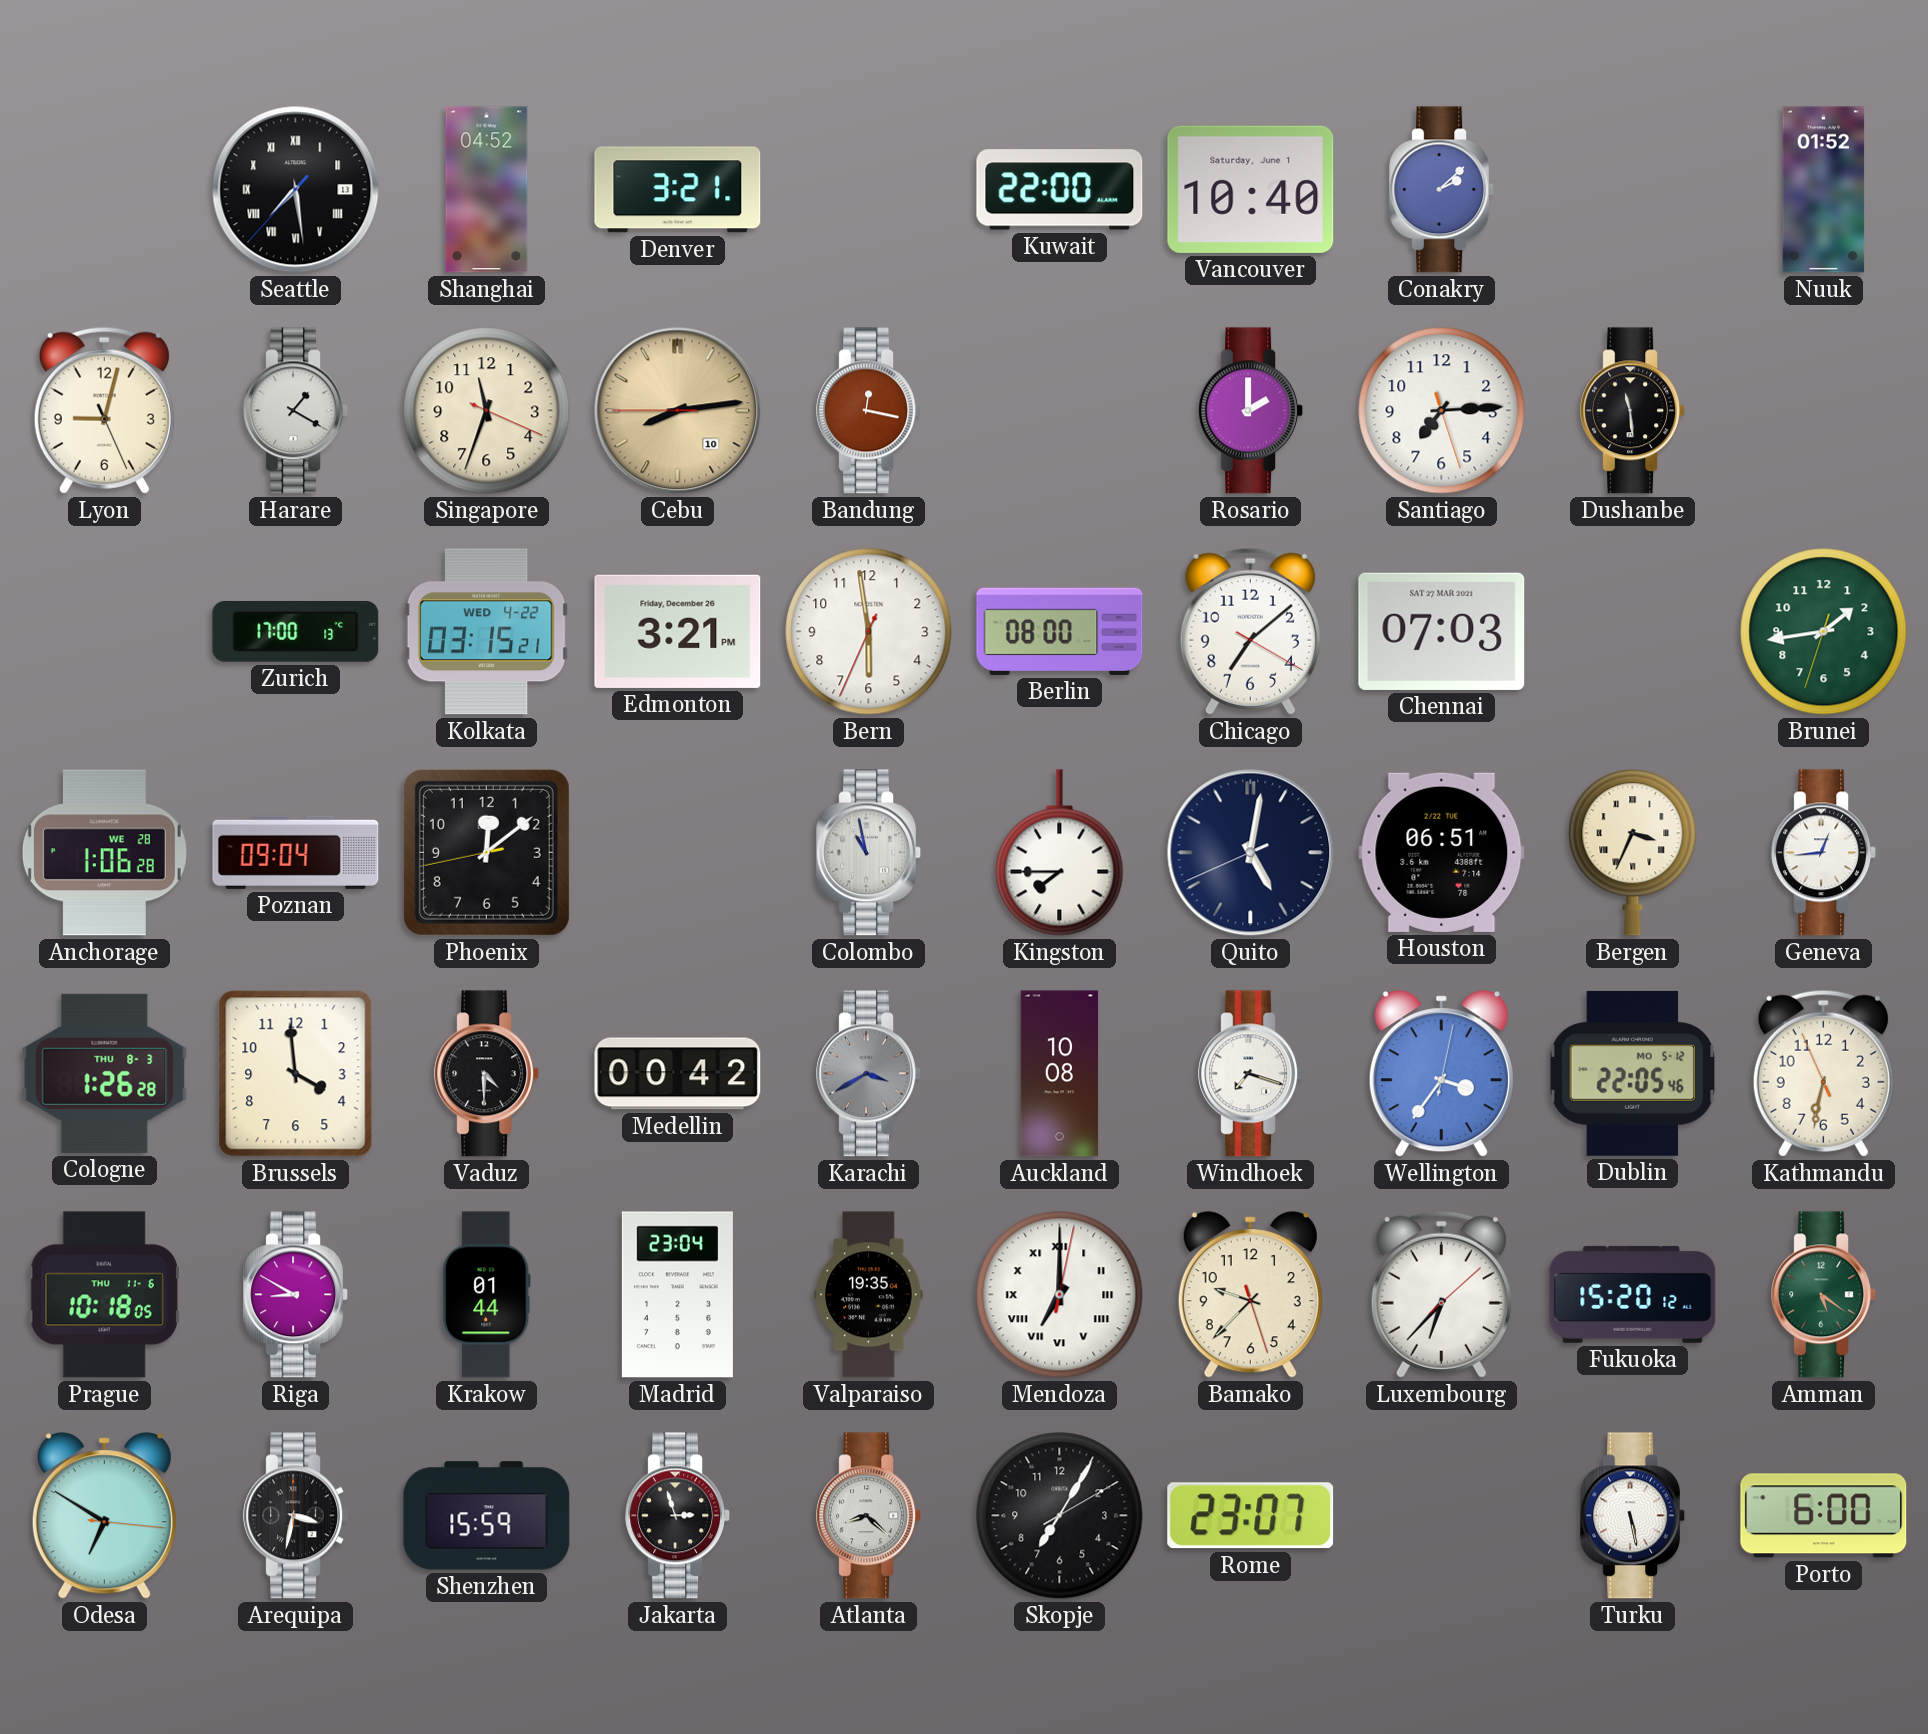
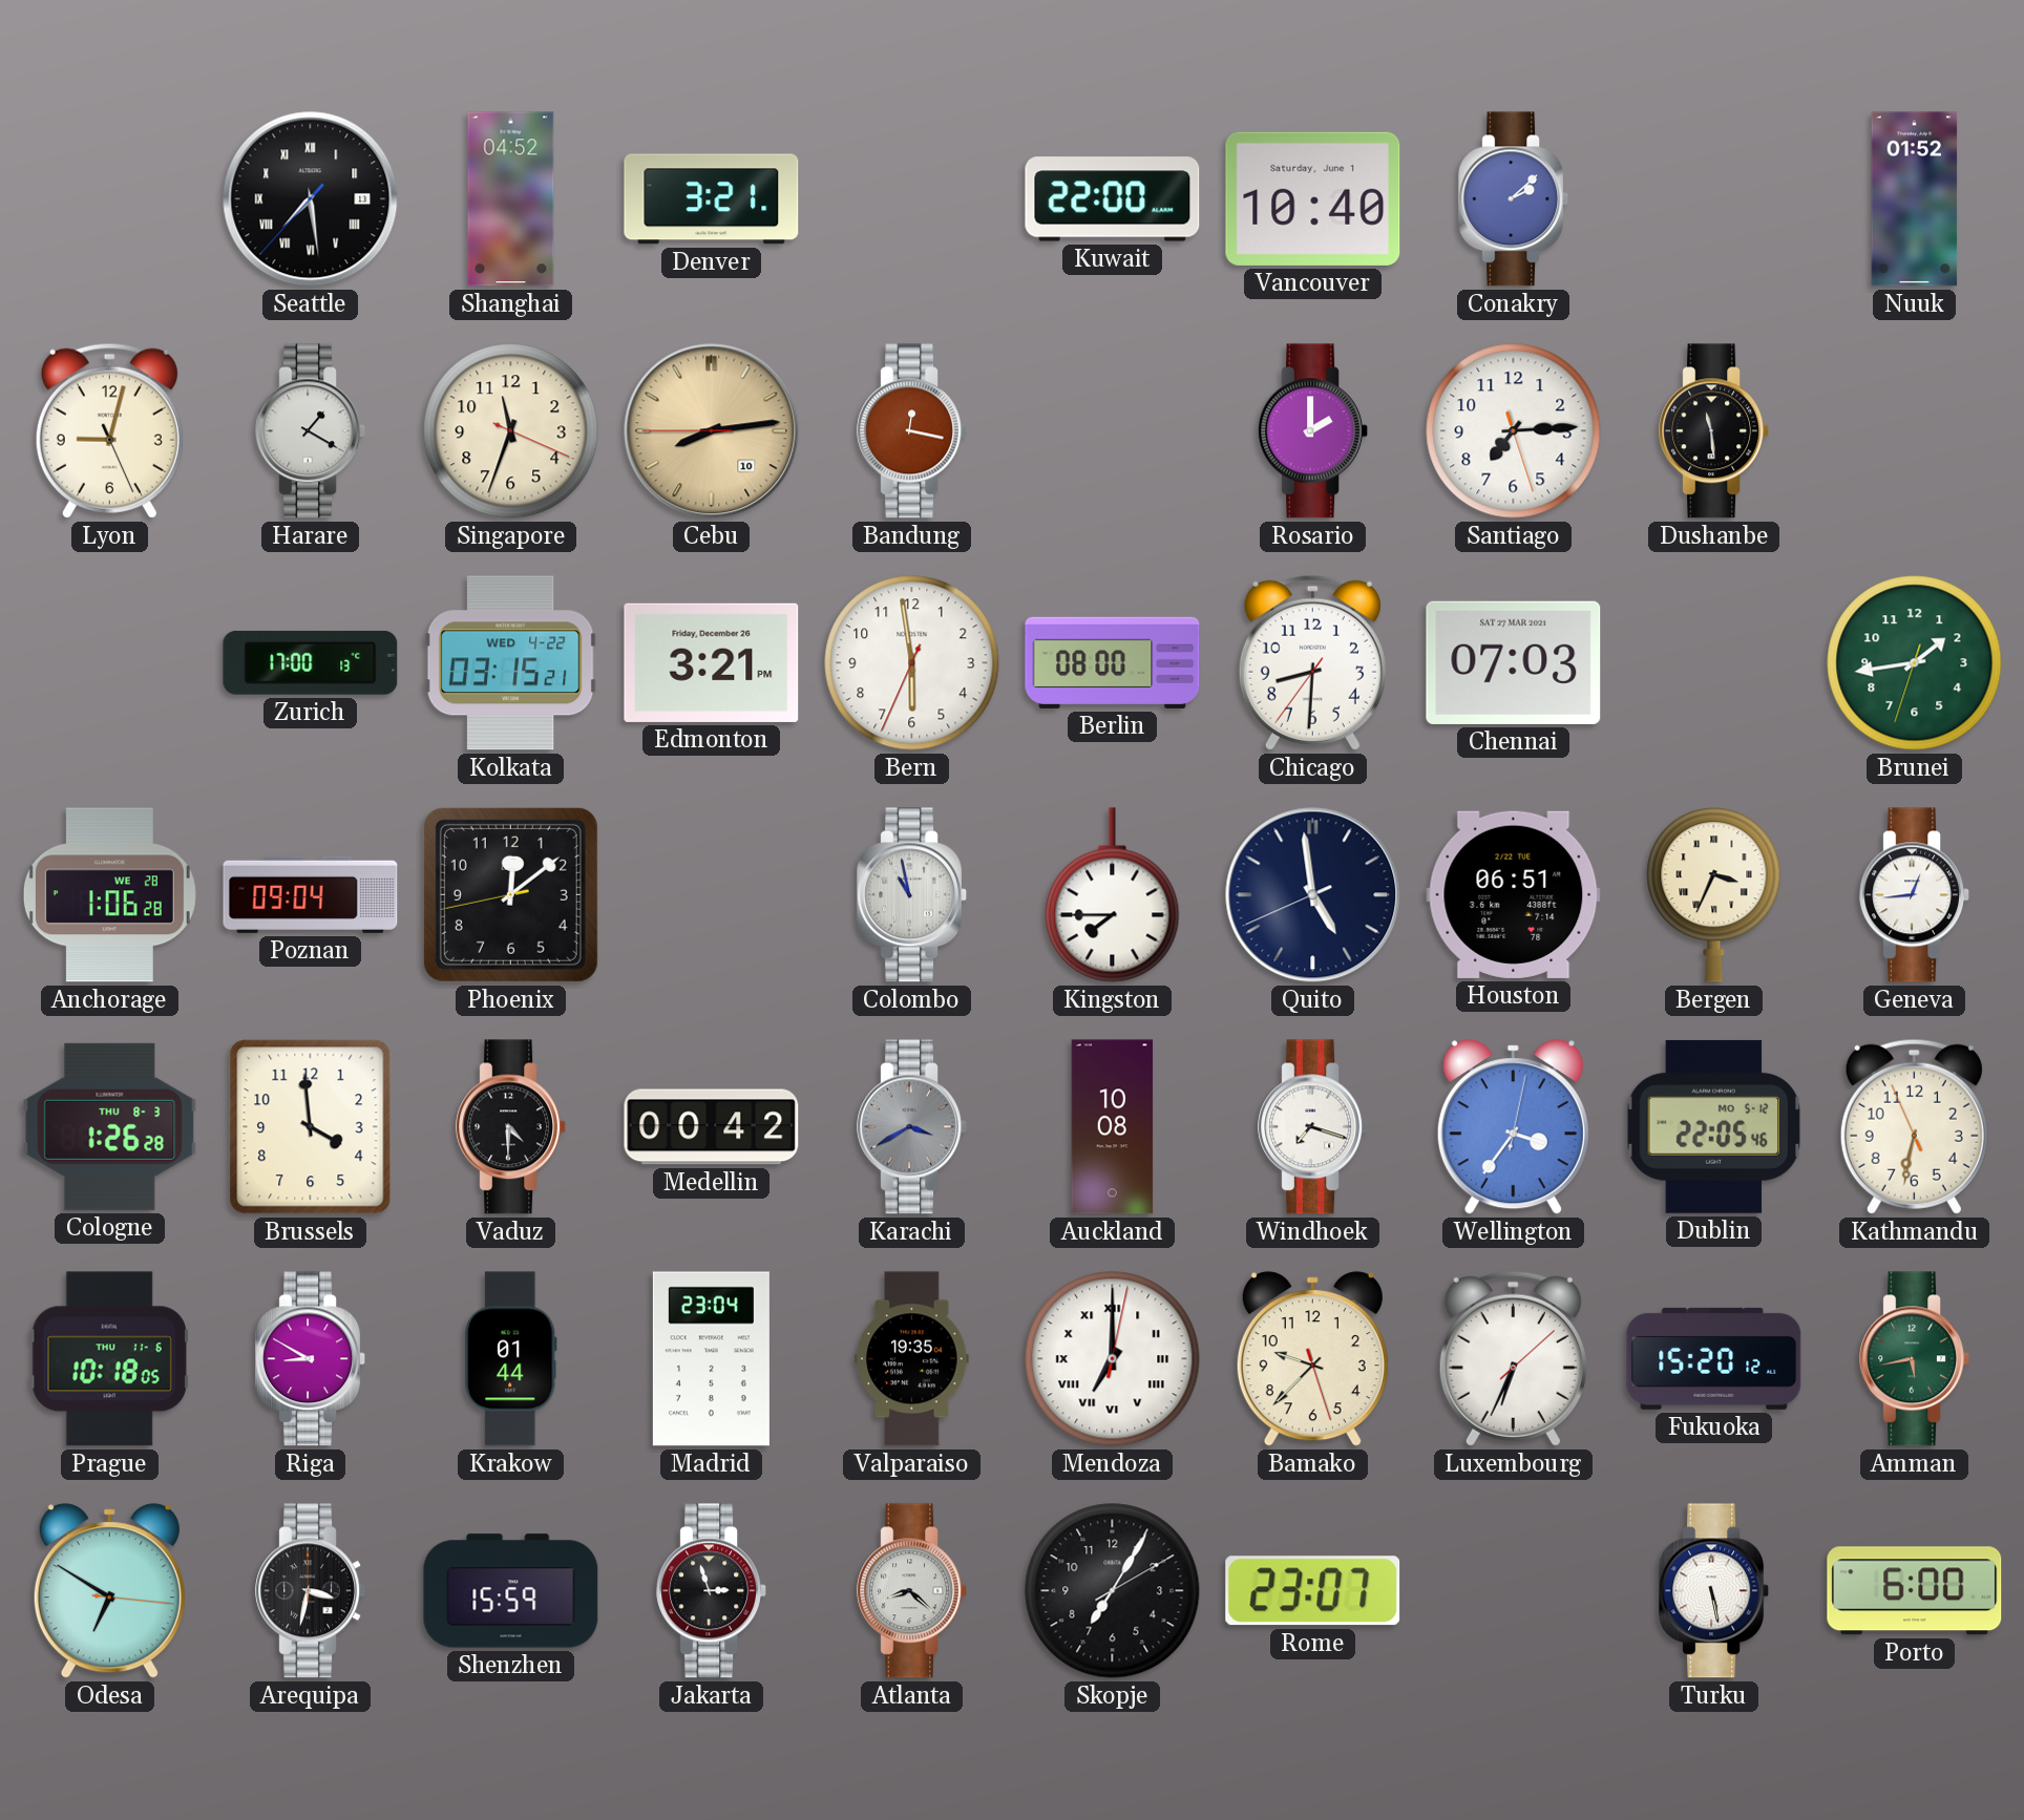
Chicago: 7:08 -> 8:30
Quito: 5:01 -> 4:58
Luxembourg: 6:37 -> 6:34
Amman: 5:21 -> 5:43
